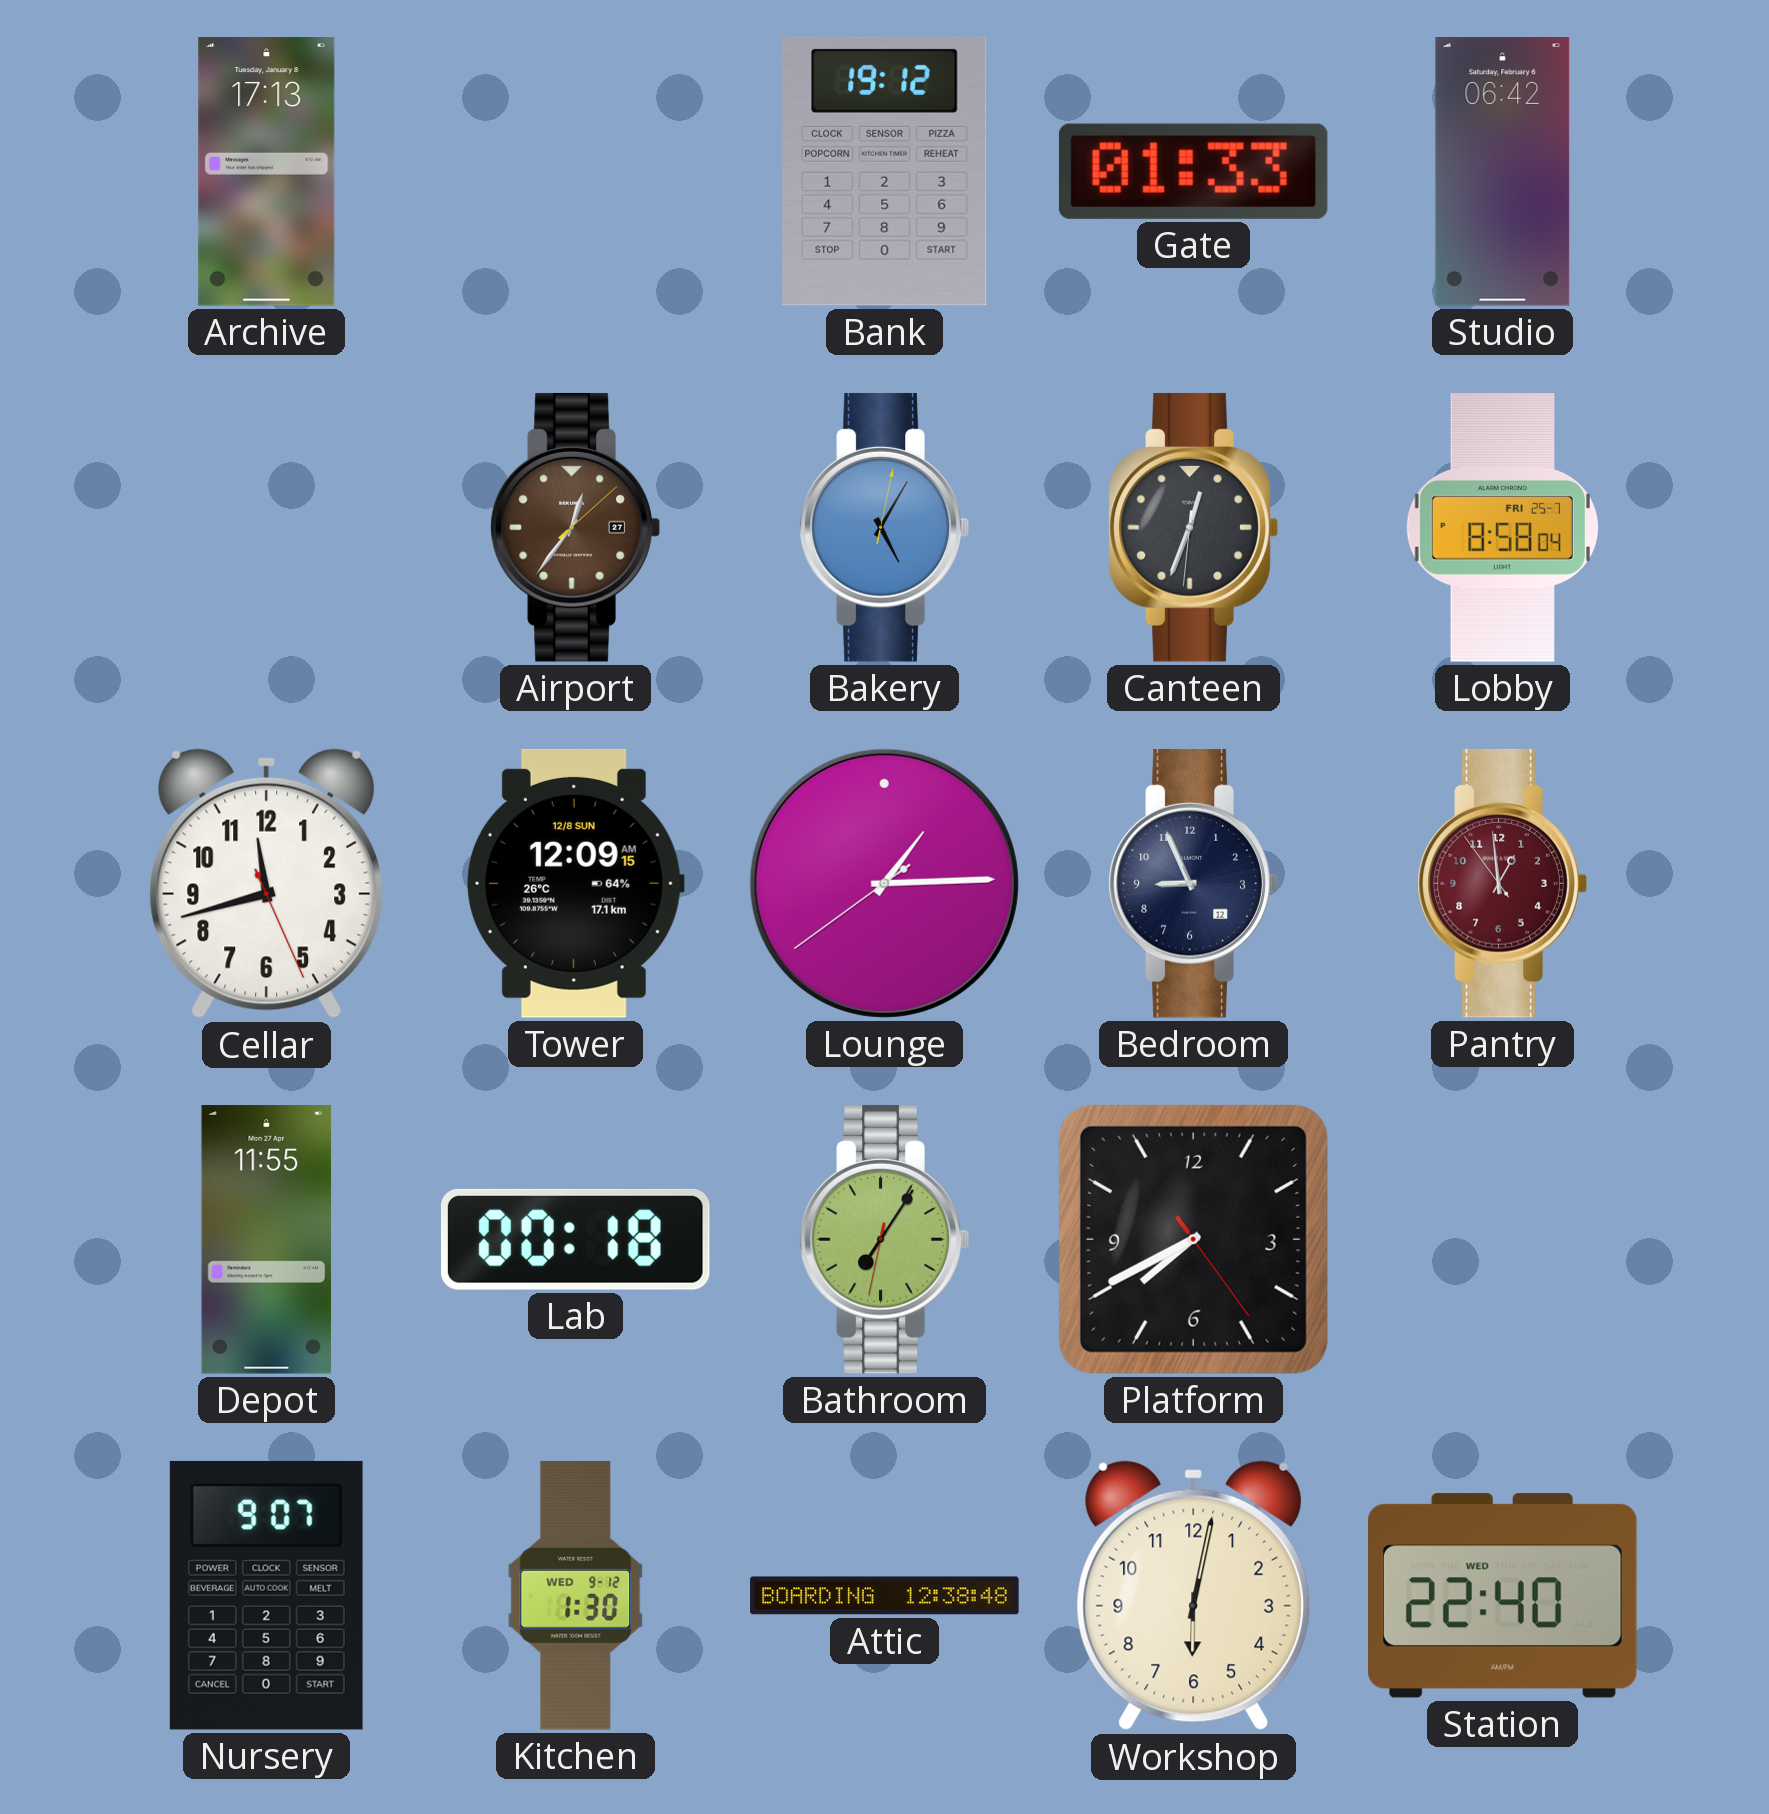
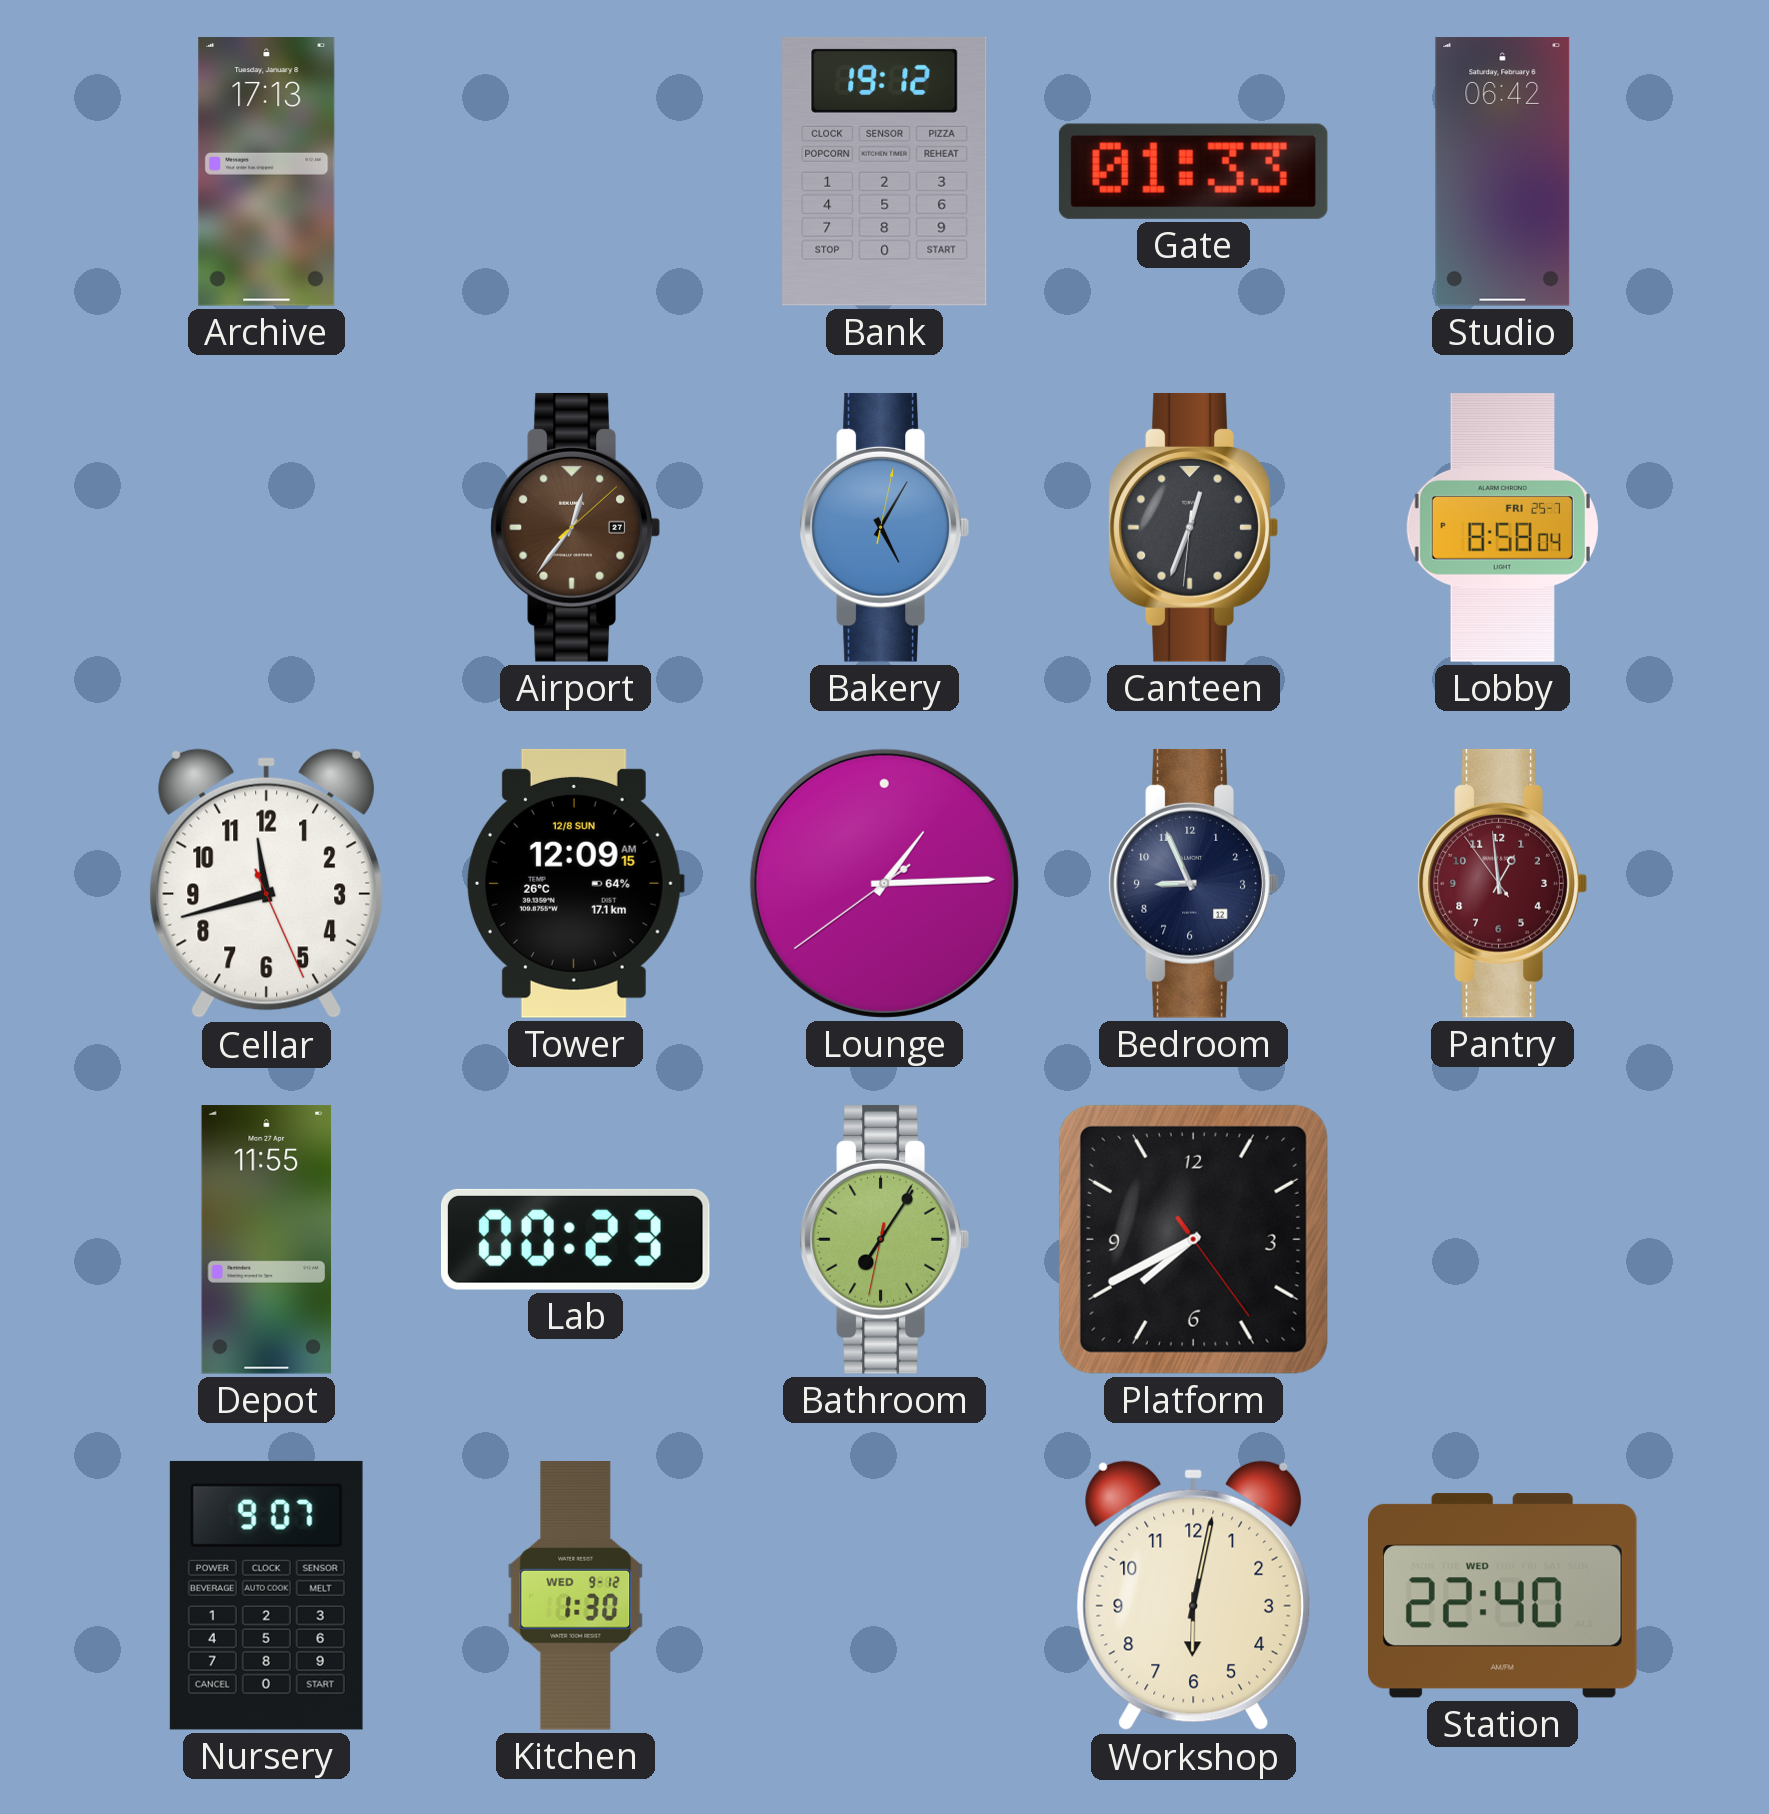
Lab: 00:18 -> 00:23
Attic: 12:38 -> none
